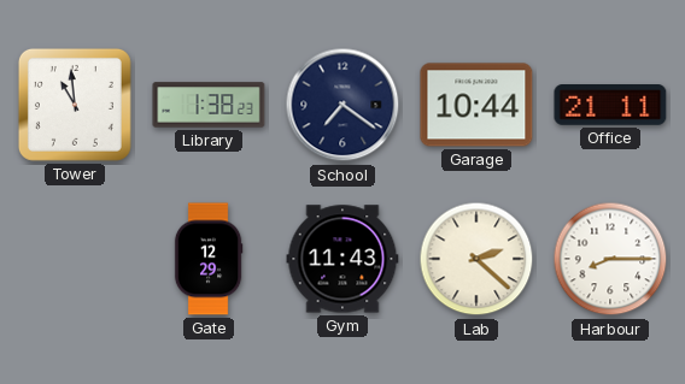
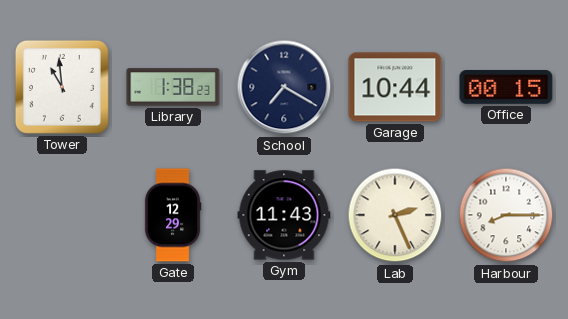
School: 7:21 -> 7:20
Office: 21:11 -> 00:15
Lab: 2:22 -> 2:26
